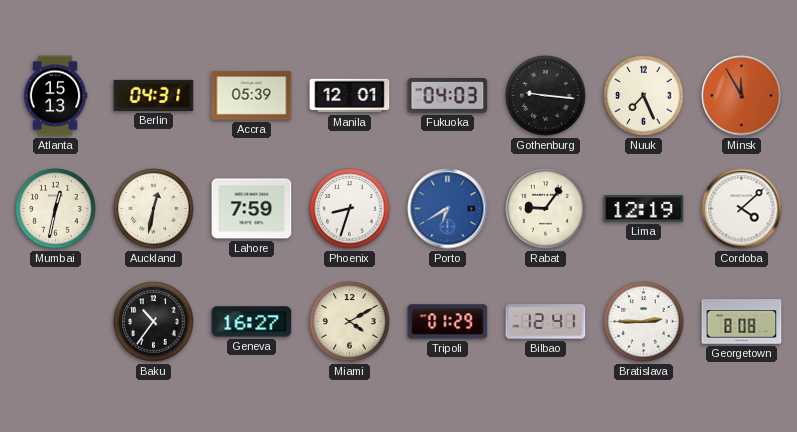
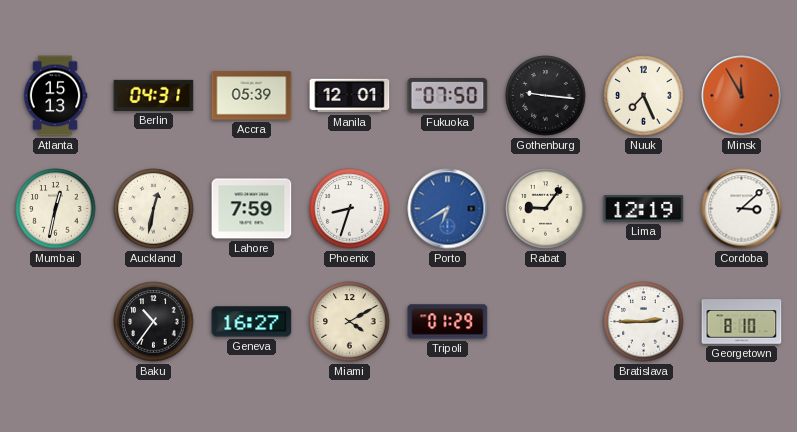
Fukuoka: 04:03 -> 07:50
Cordoba: 4:08 -> 3:08
Bilbao: 12:41 -> none
Georgetown: 8:08 -> 8:10
